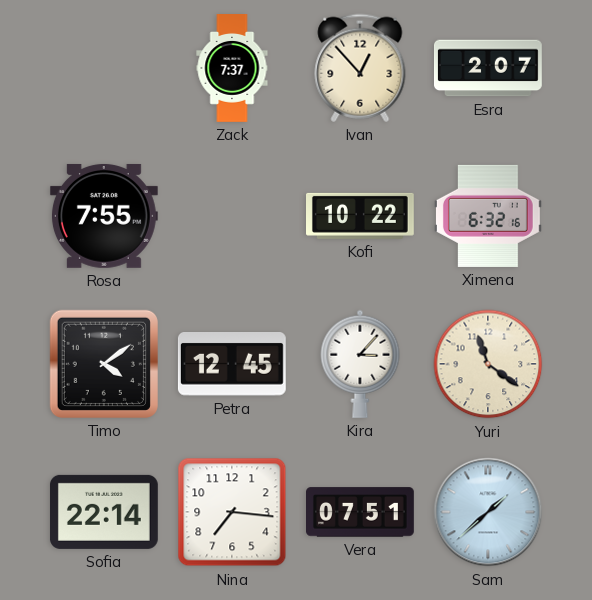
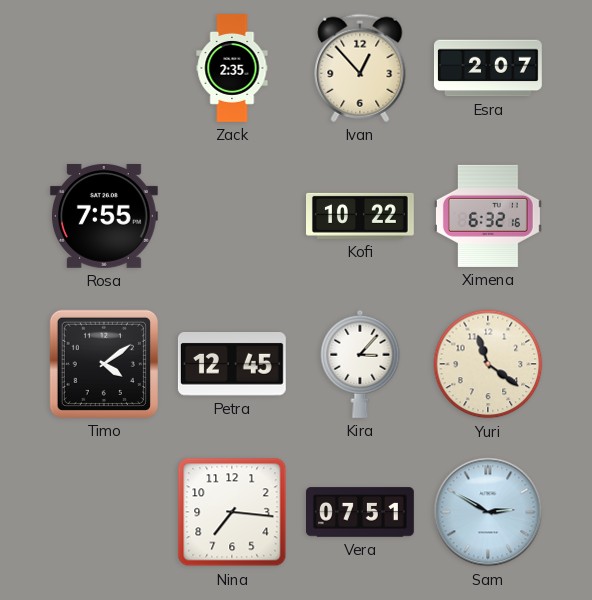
Zack: 7:37 -> 2:35
Sofia: 22:14 -> none
Sam: 1:38 -> 2:50
